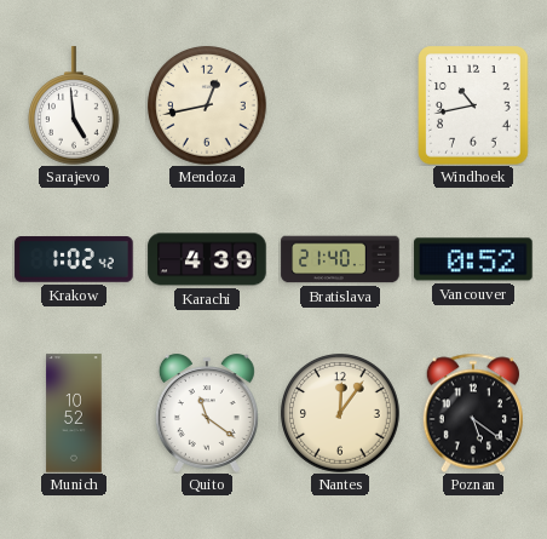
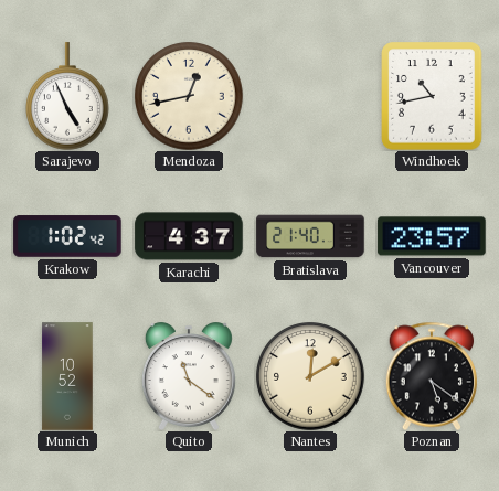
Sarajevo: 4:59 -> 4:56
Karachi: 4:39 -> 4:37
Vancouver: 0:52 -> 23:57
Nantes: 12:06 -> 12:10
